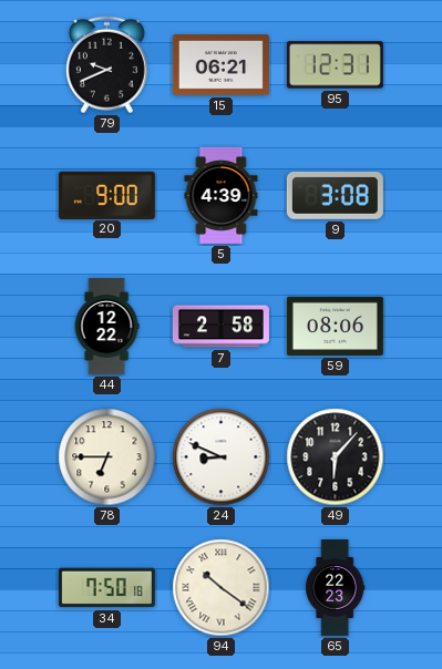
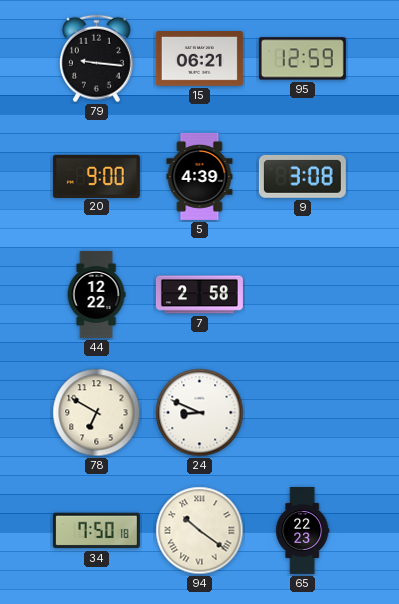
79: 9:41 -> 9:16
95: 12:31 -> 12:59
59: 08:06 -> none
78: 6:45 -> 6:50
49: 6:07 -> none
